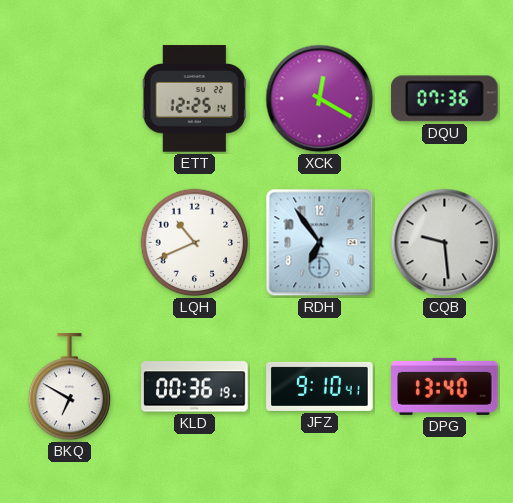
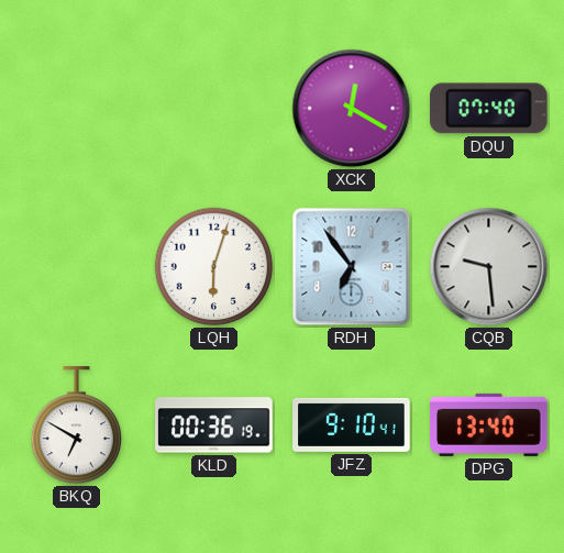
ETT: 12:25 -> none
DQU: 07:36 -> 07:40
LQH: 10:41 -> 6:03
